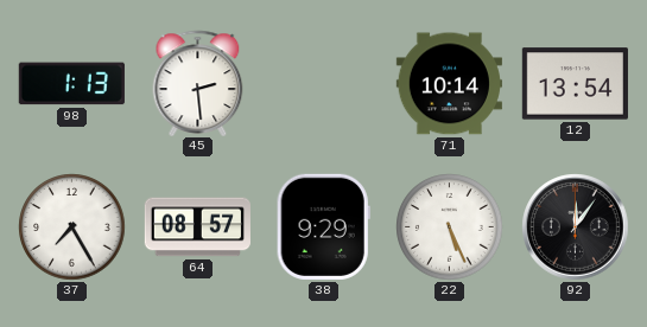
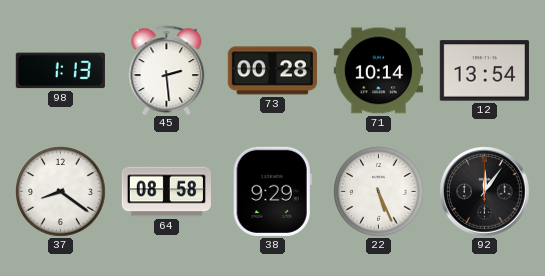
73: none -> 00:28
37: 7:25 -> 8:21
64: 08:57 -> 08:58
